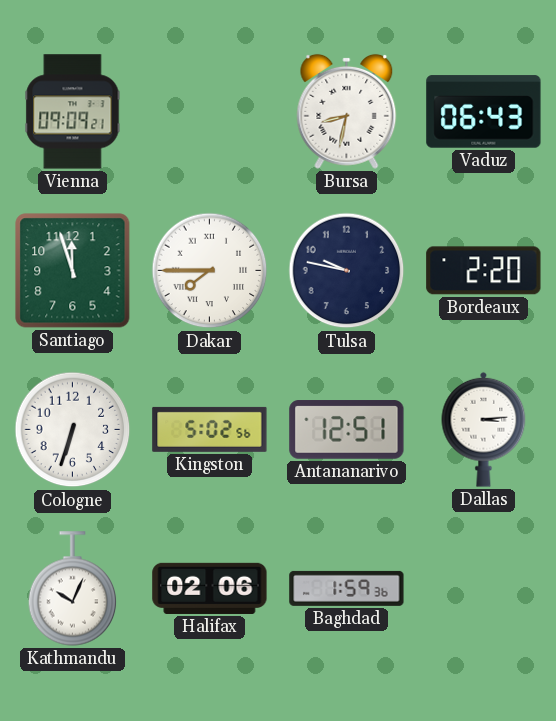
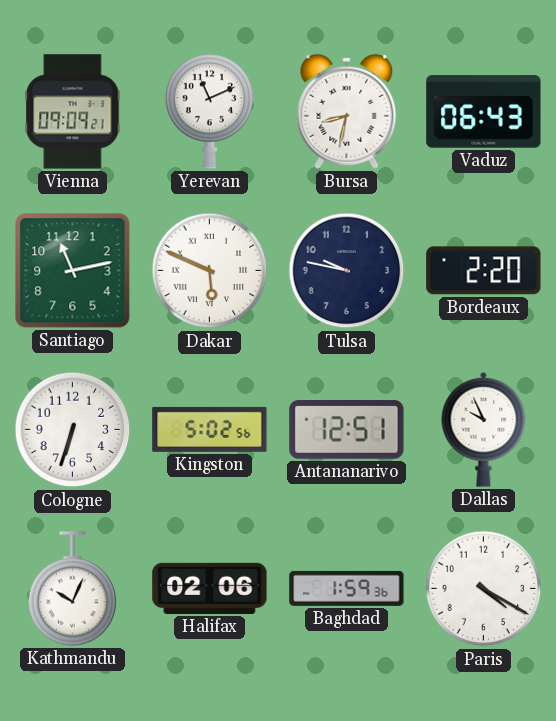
Yerevan: none -> 11:11
Santiago: 11:57 -> 11:13
Dakar: 7:45 -> 5:49
Dallas: 3:14 -> 9:56
Paris: none -> 4:20
